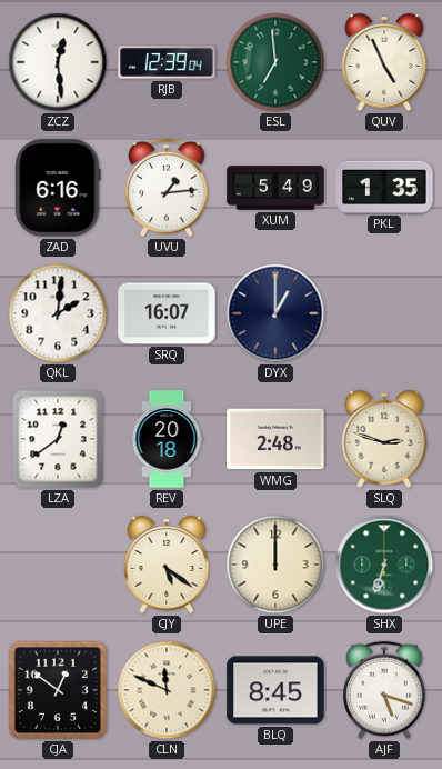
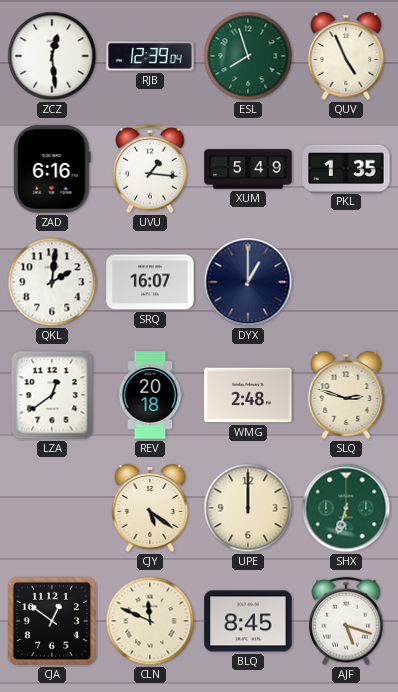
ESL: 6:59 -> 7:57
UVU: 1:14 -> 1:16
